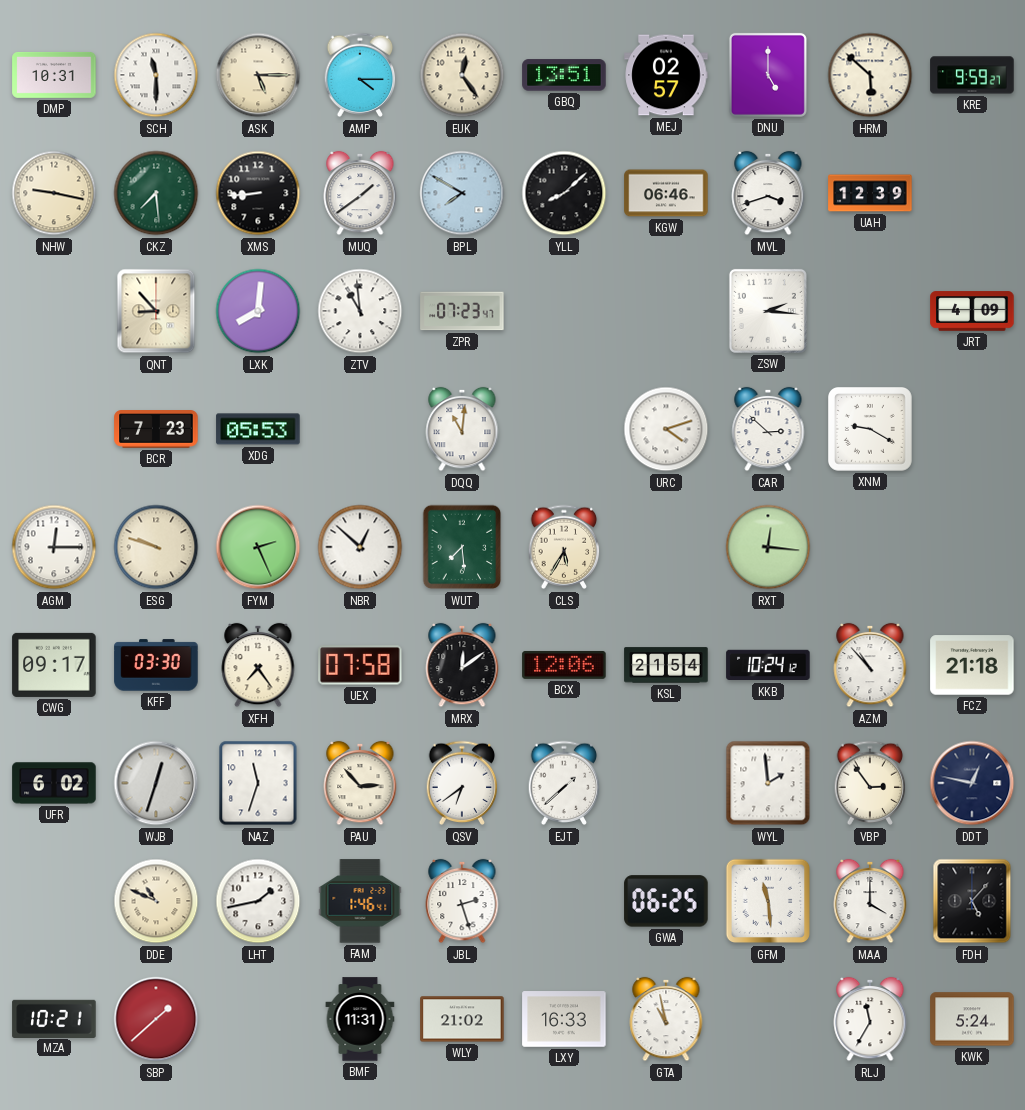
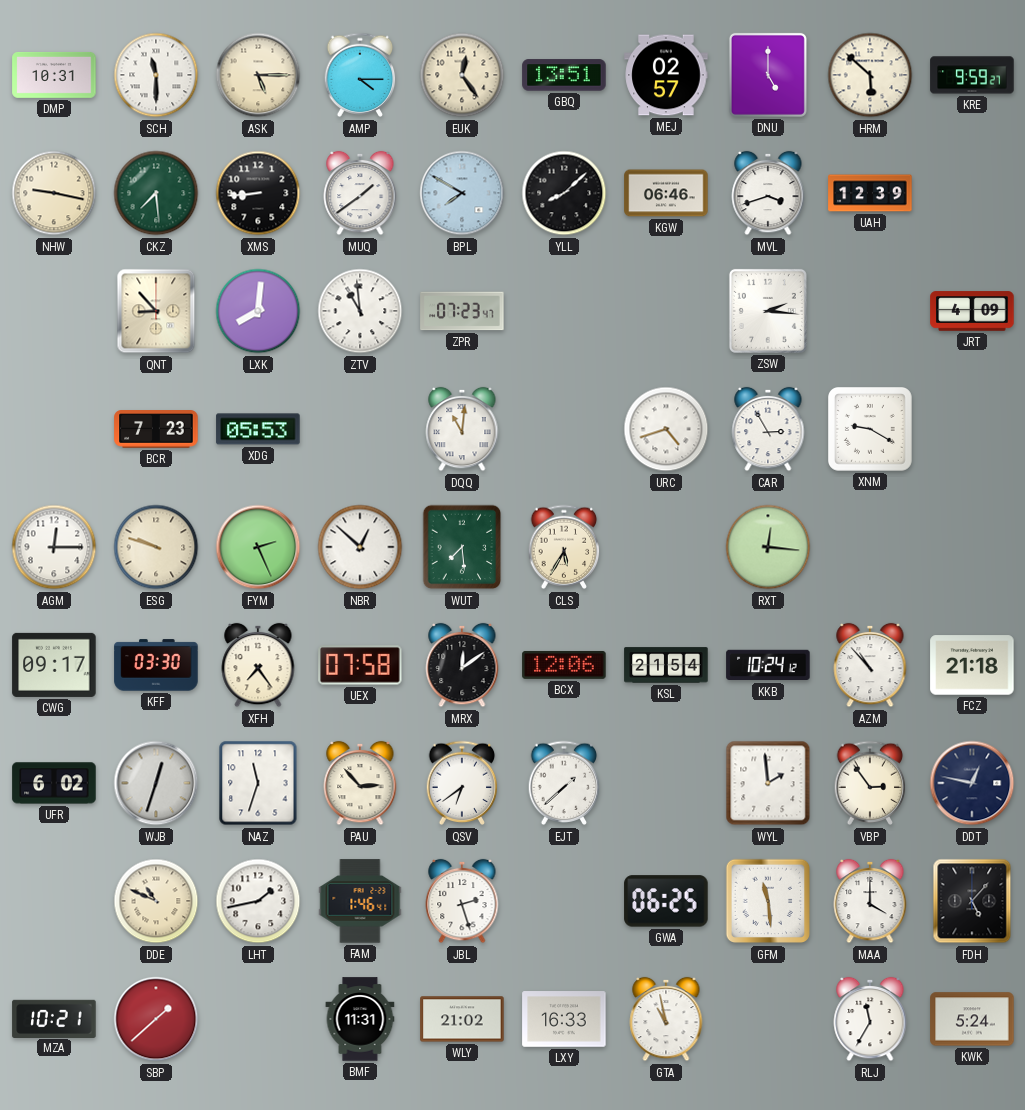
URC: 4:12 -> 4:42
CAR: 2:52 -> 2:55
